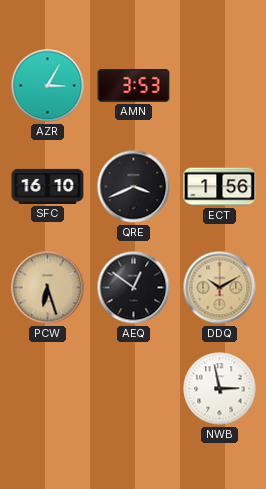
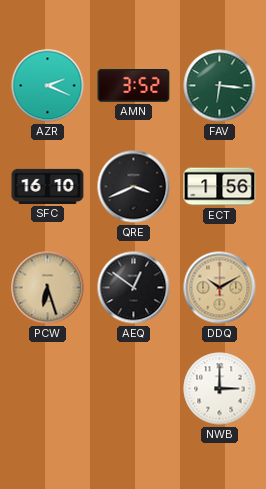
AZR: 3:05 -> 2:19
AMN: 3:53 -> 3:52
FAV: none -> 6:16
NWB: 2:58 -> 3:00
